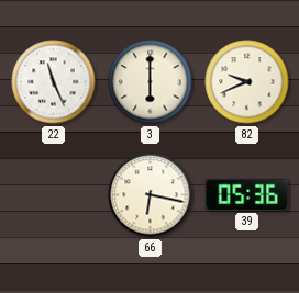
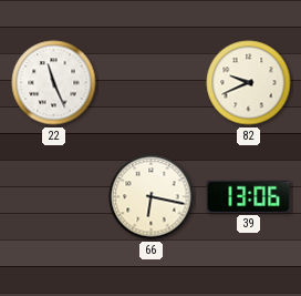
3: 6:00 -> none
39: 05:36 -> 13:06
